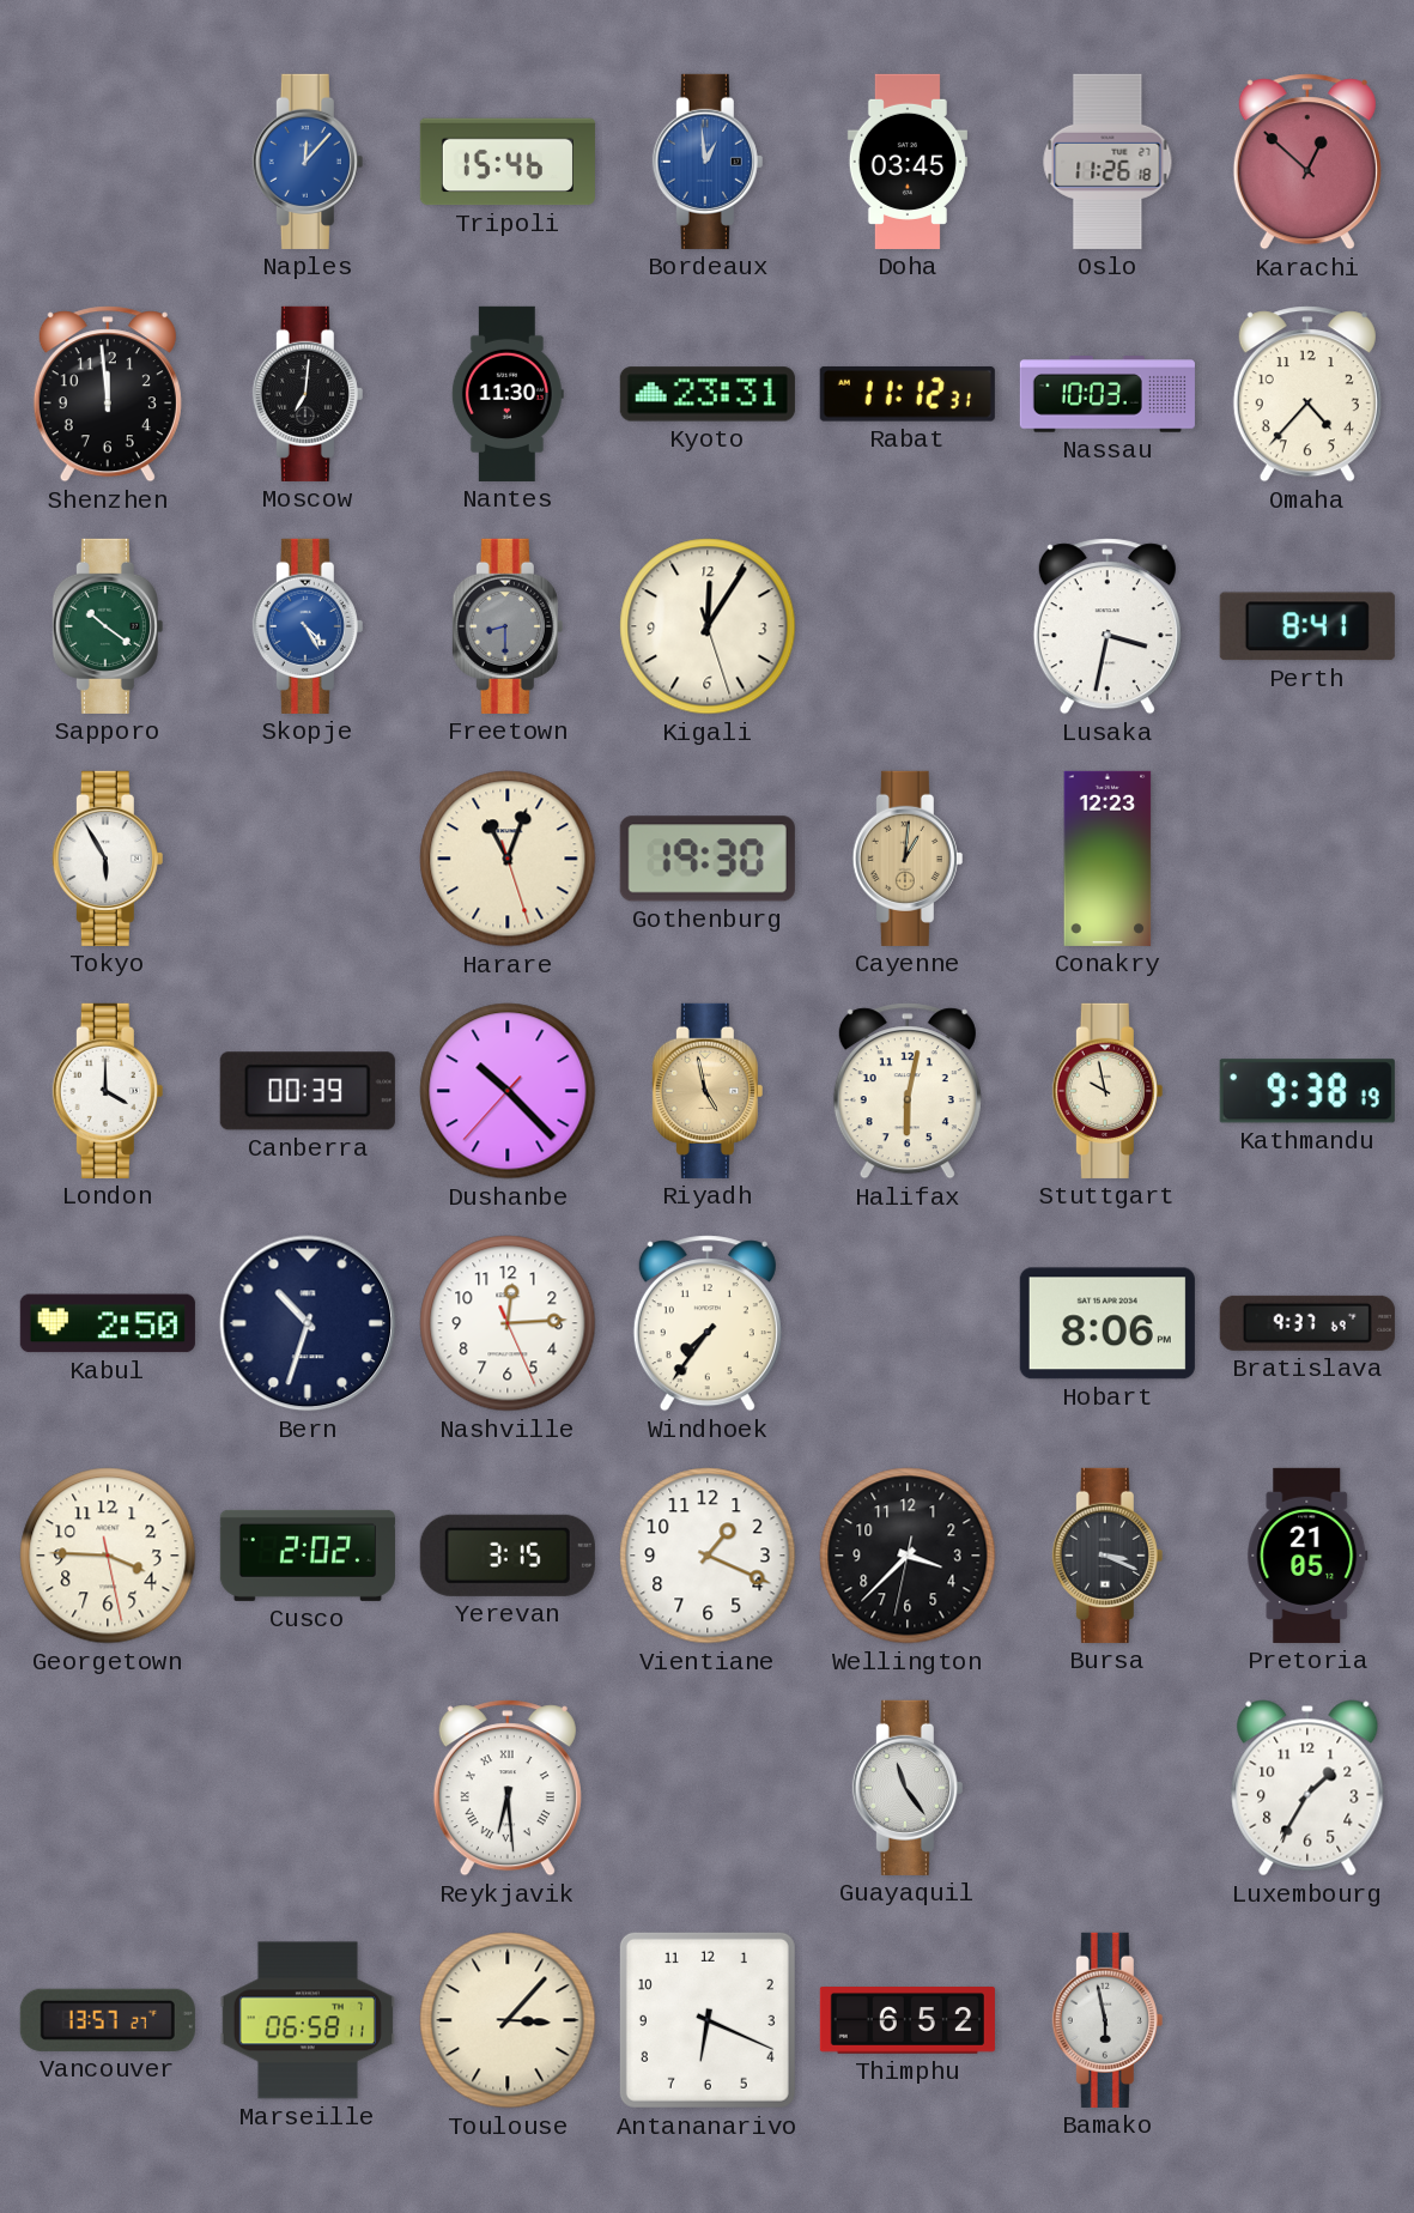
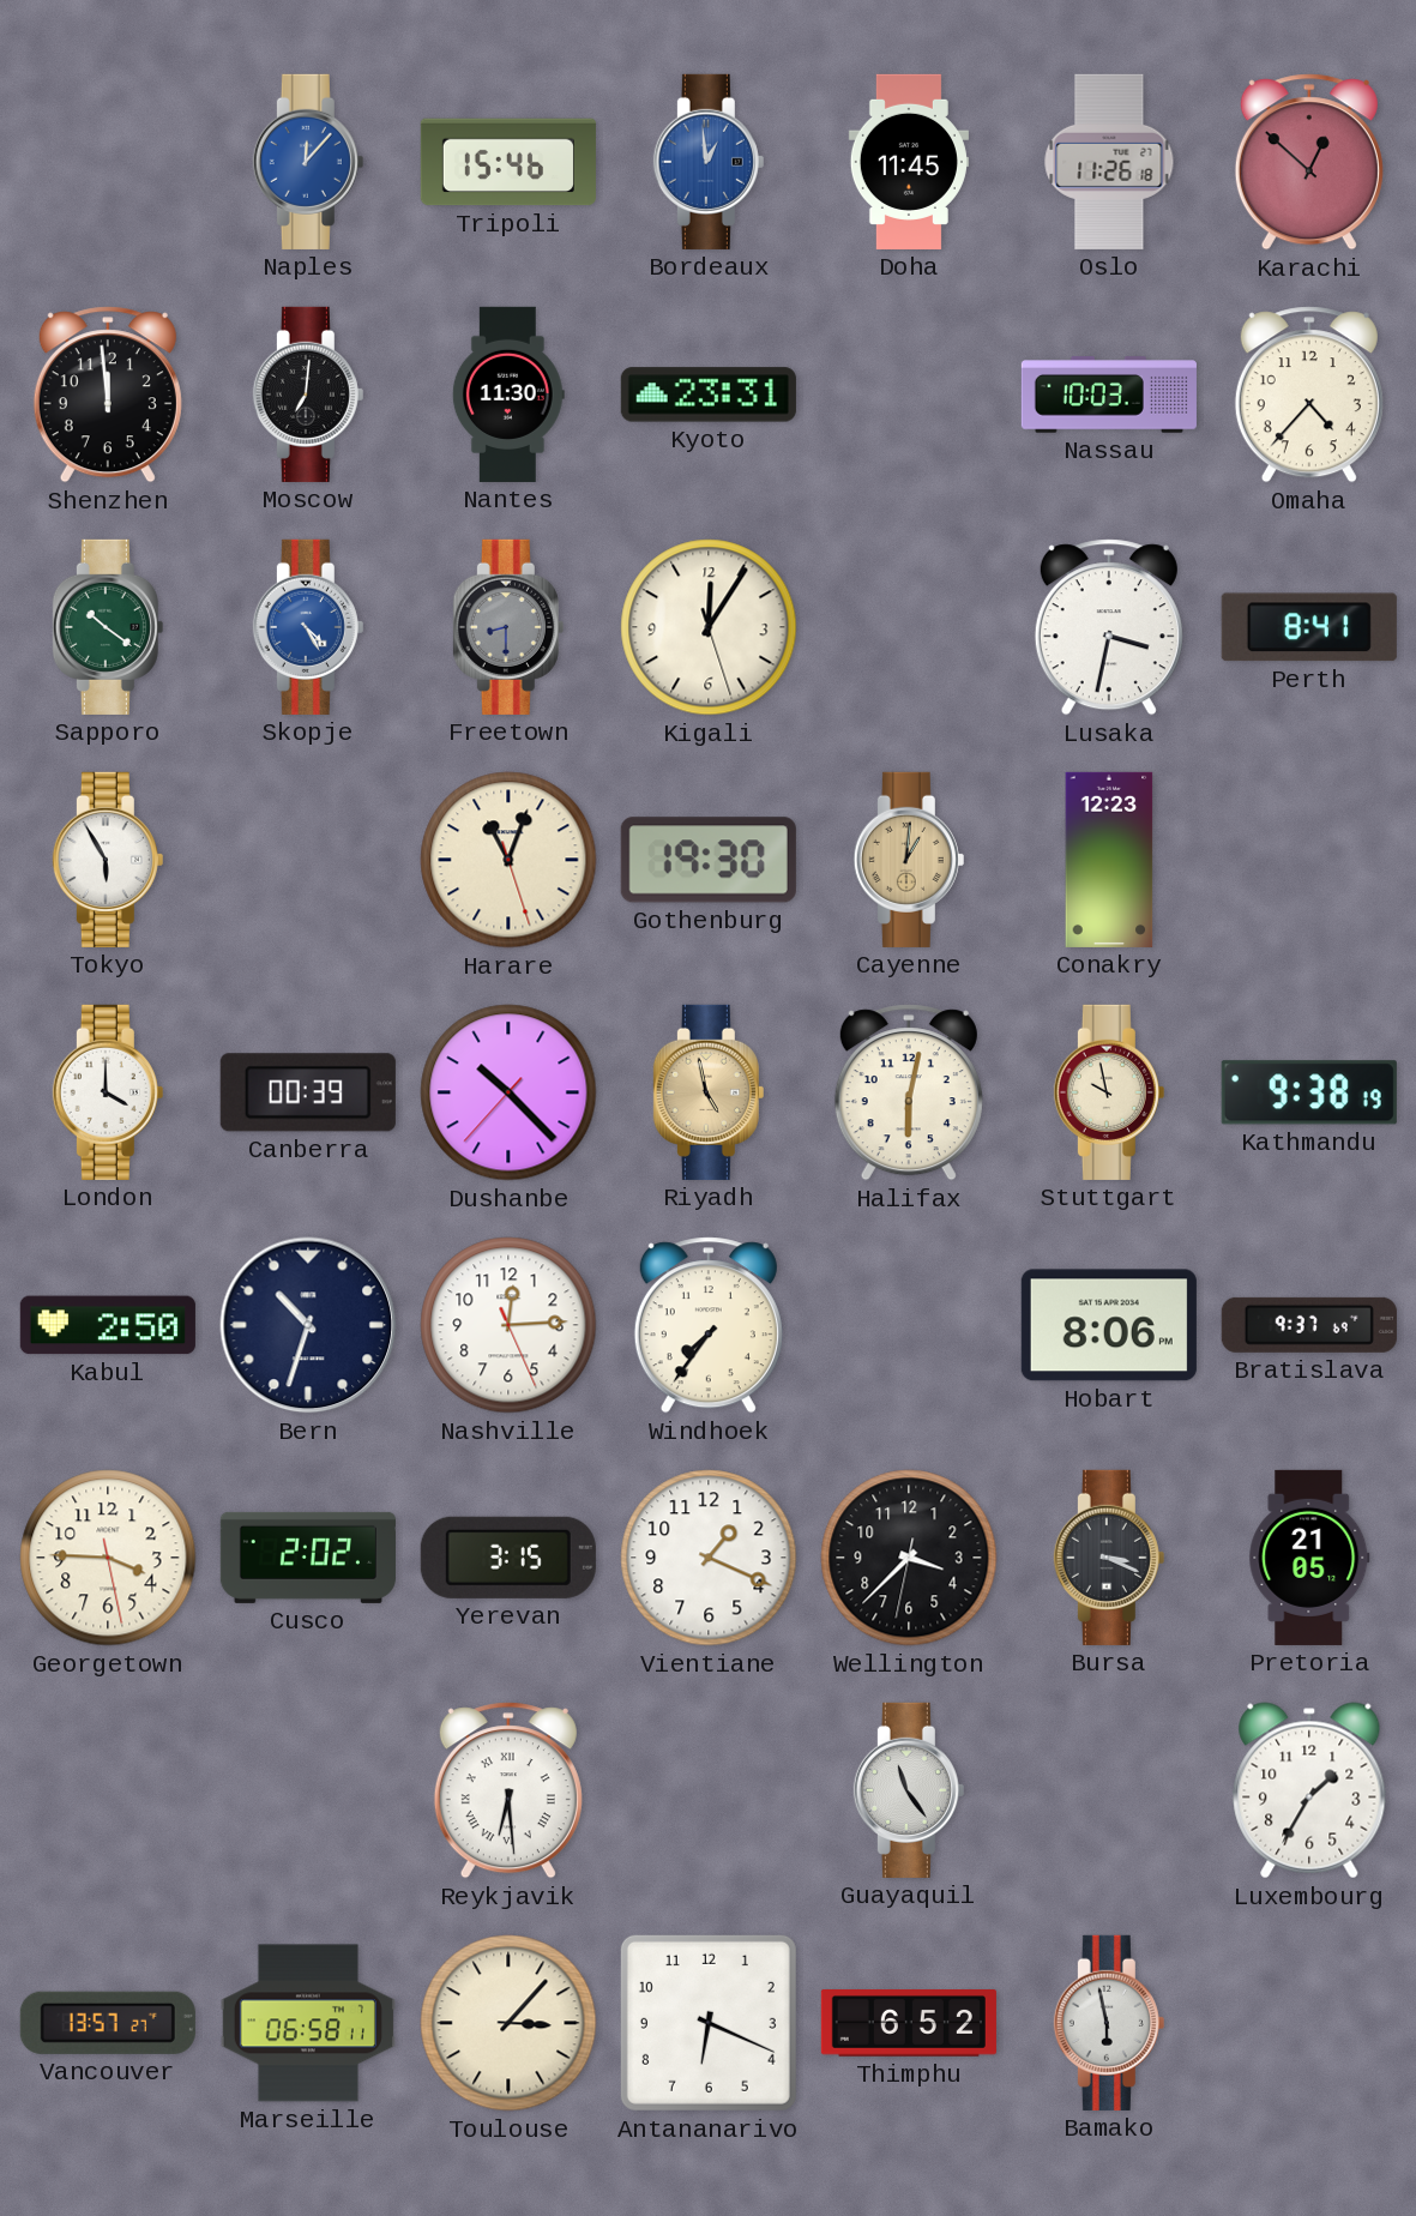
Doha: 03:45 -> 11:45
Rabat: 11:12 -> none
